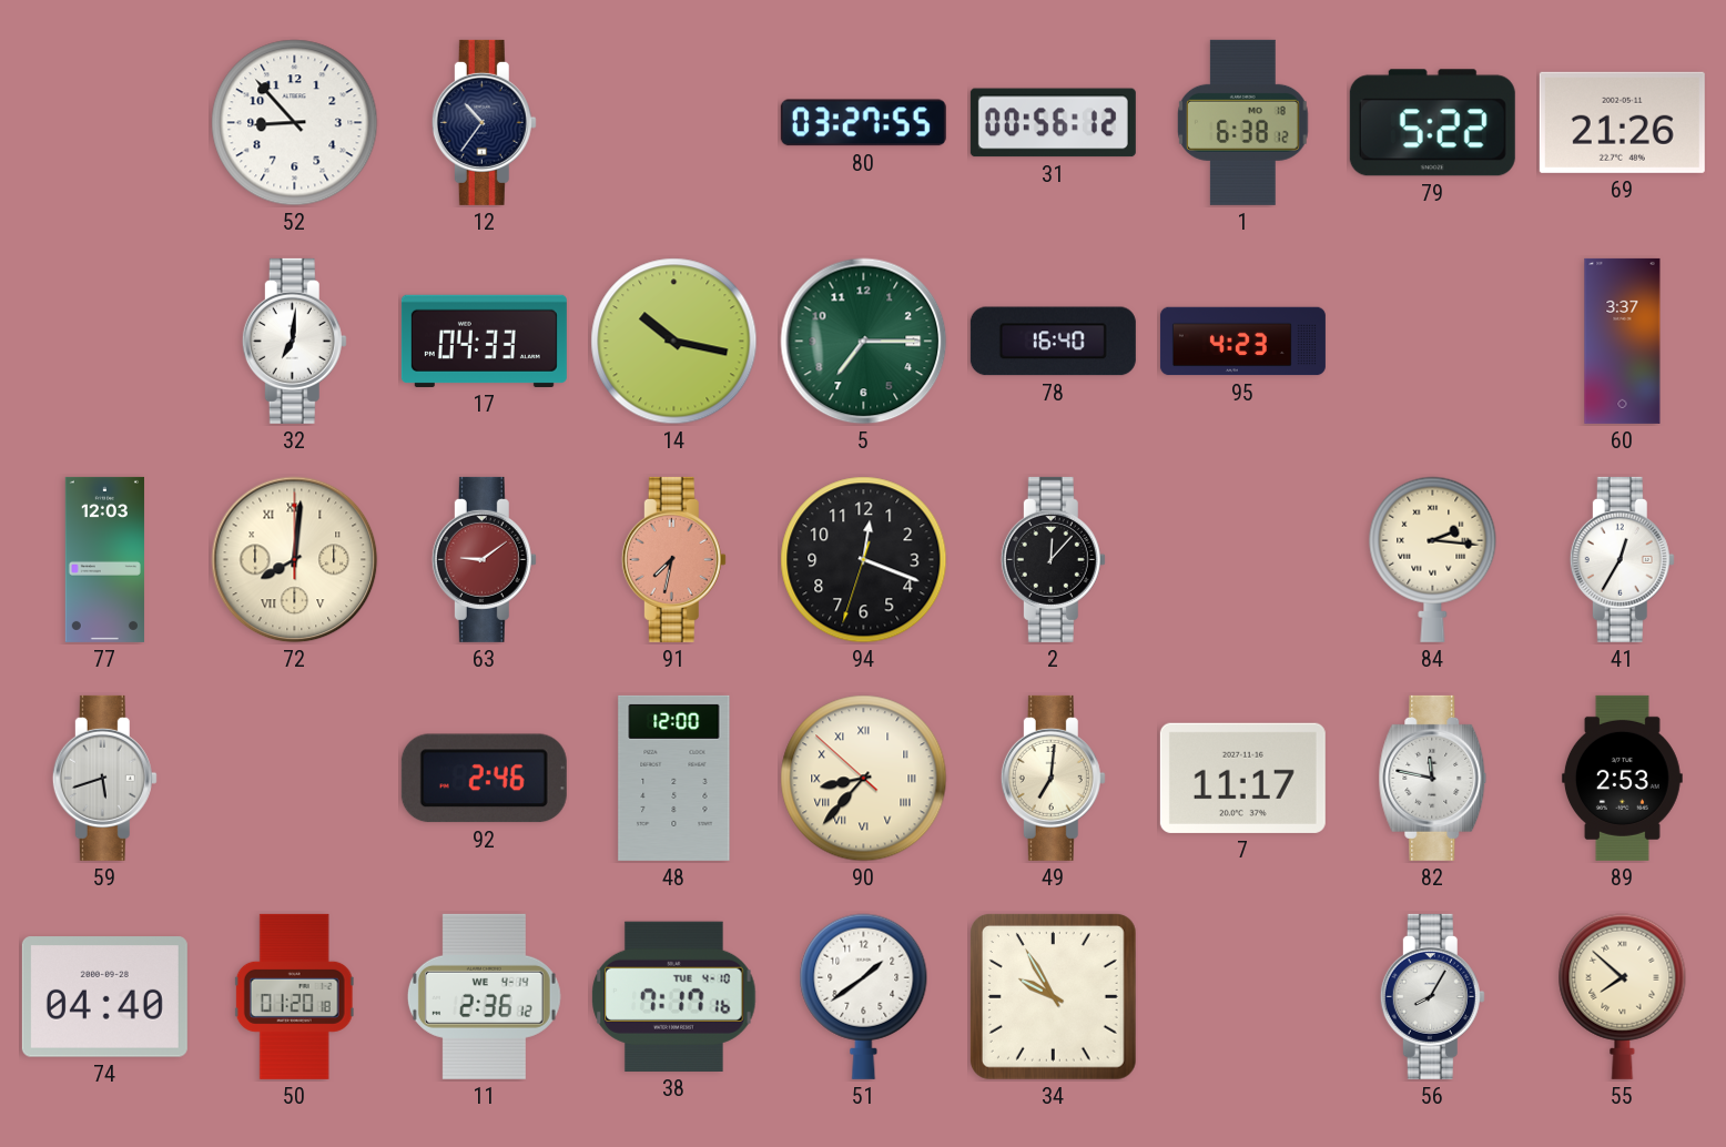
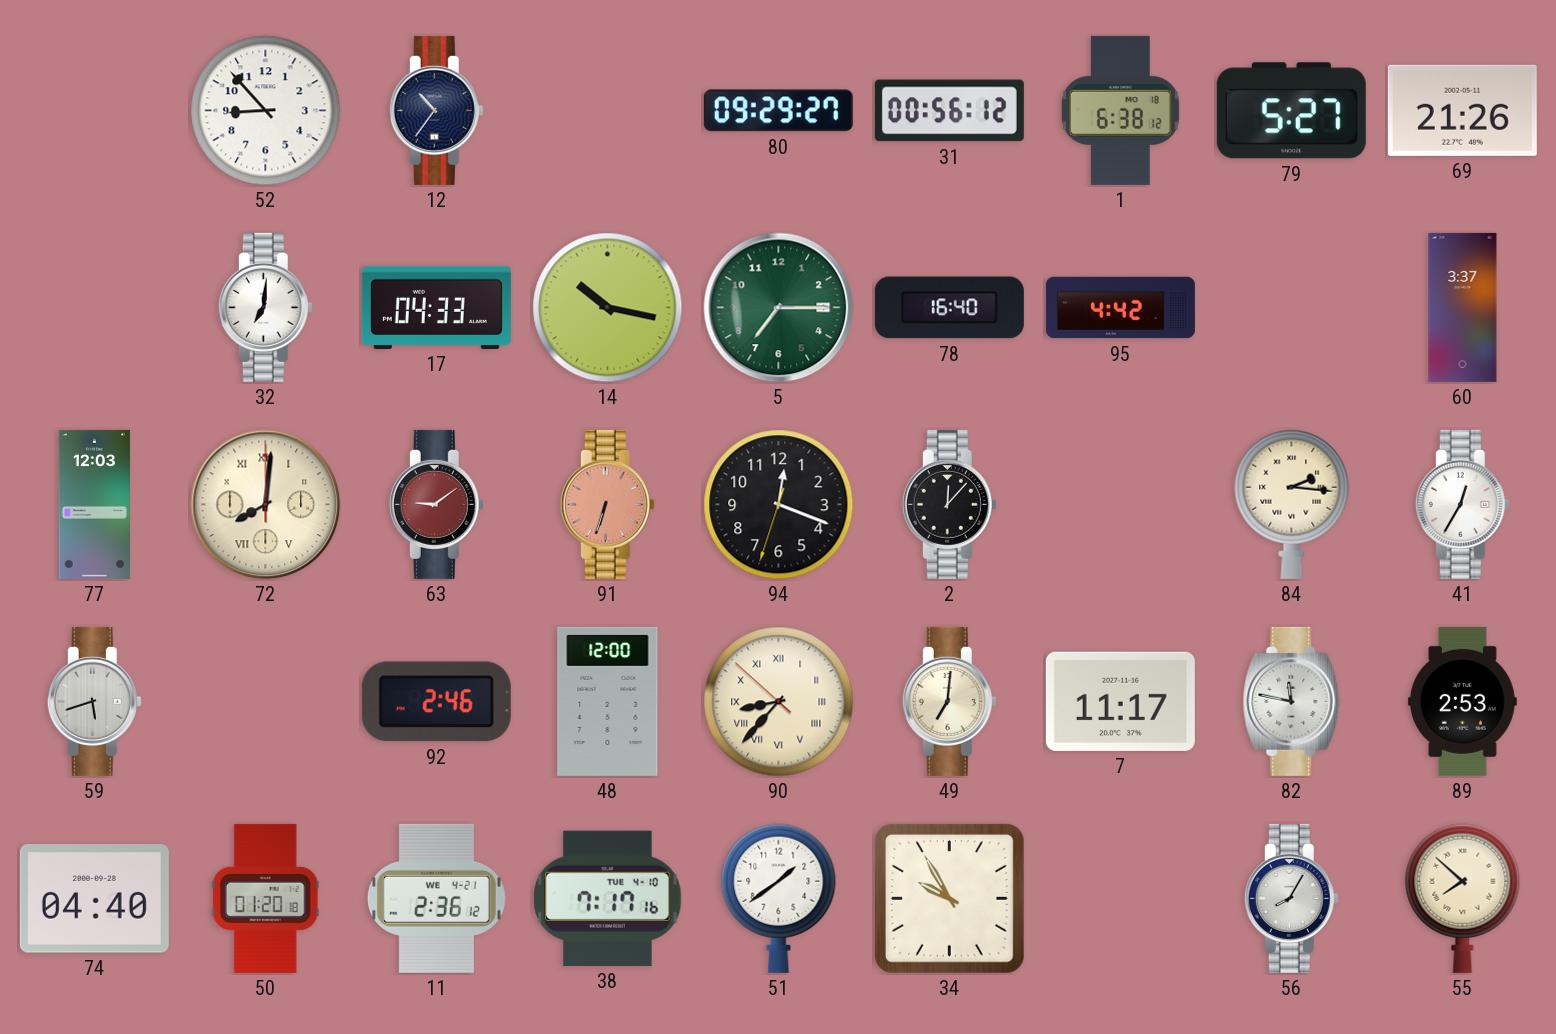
80: 03:27 -> 09:29
79: 5:22 -> 5:27
95: 4:23 -> 4:42
91: 7:32 -> 6:33
11 date: WE 4-14 -> WE 4-21
